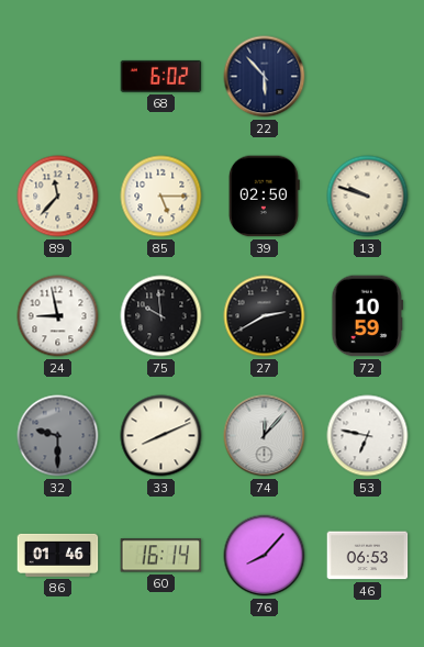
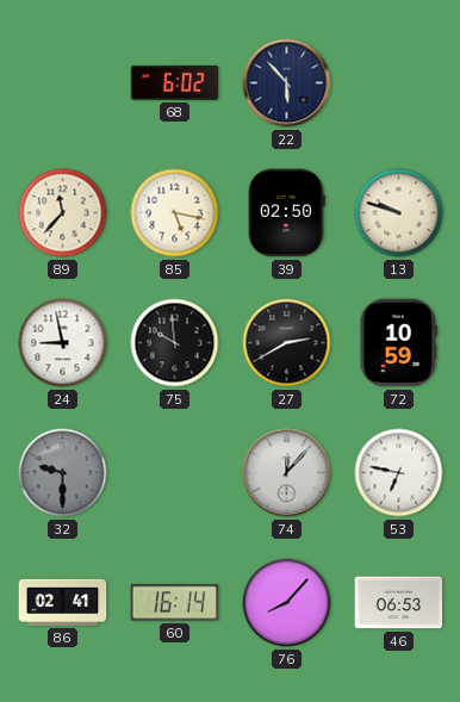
85: 5:15 -> 5:17
33: 8:11 -> none
86: 01:46 -> 02:41
